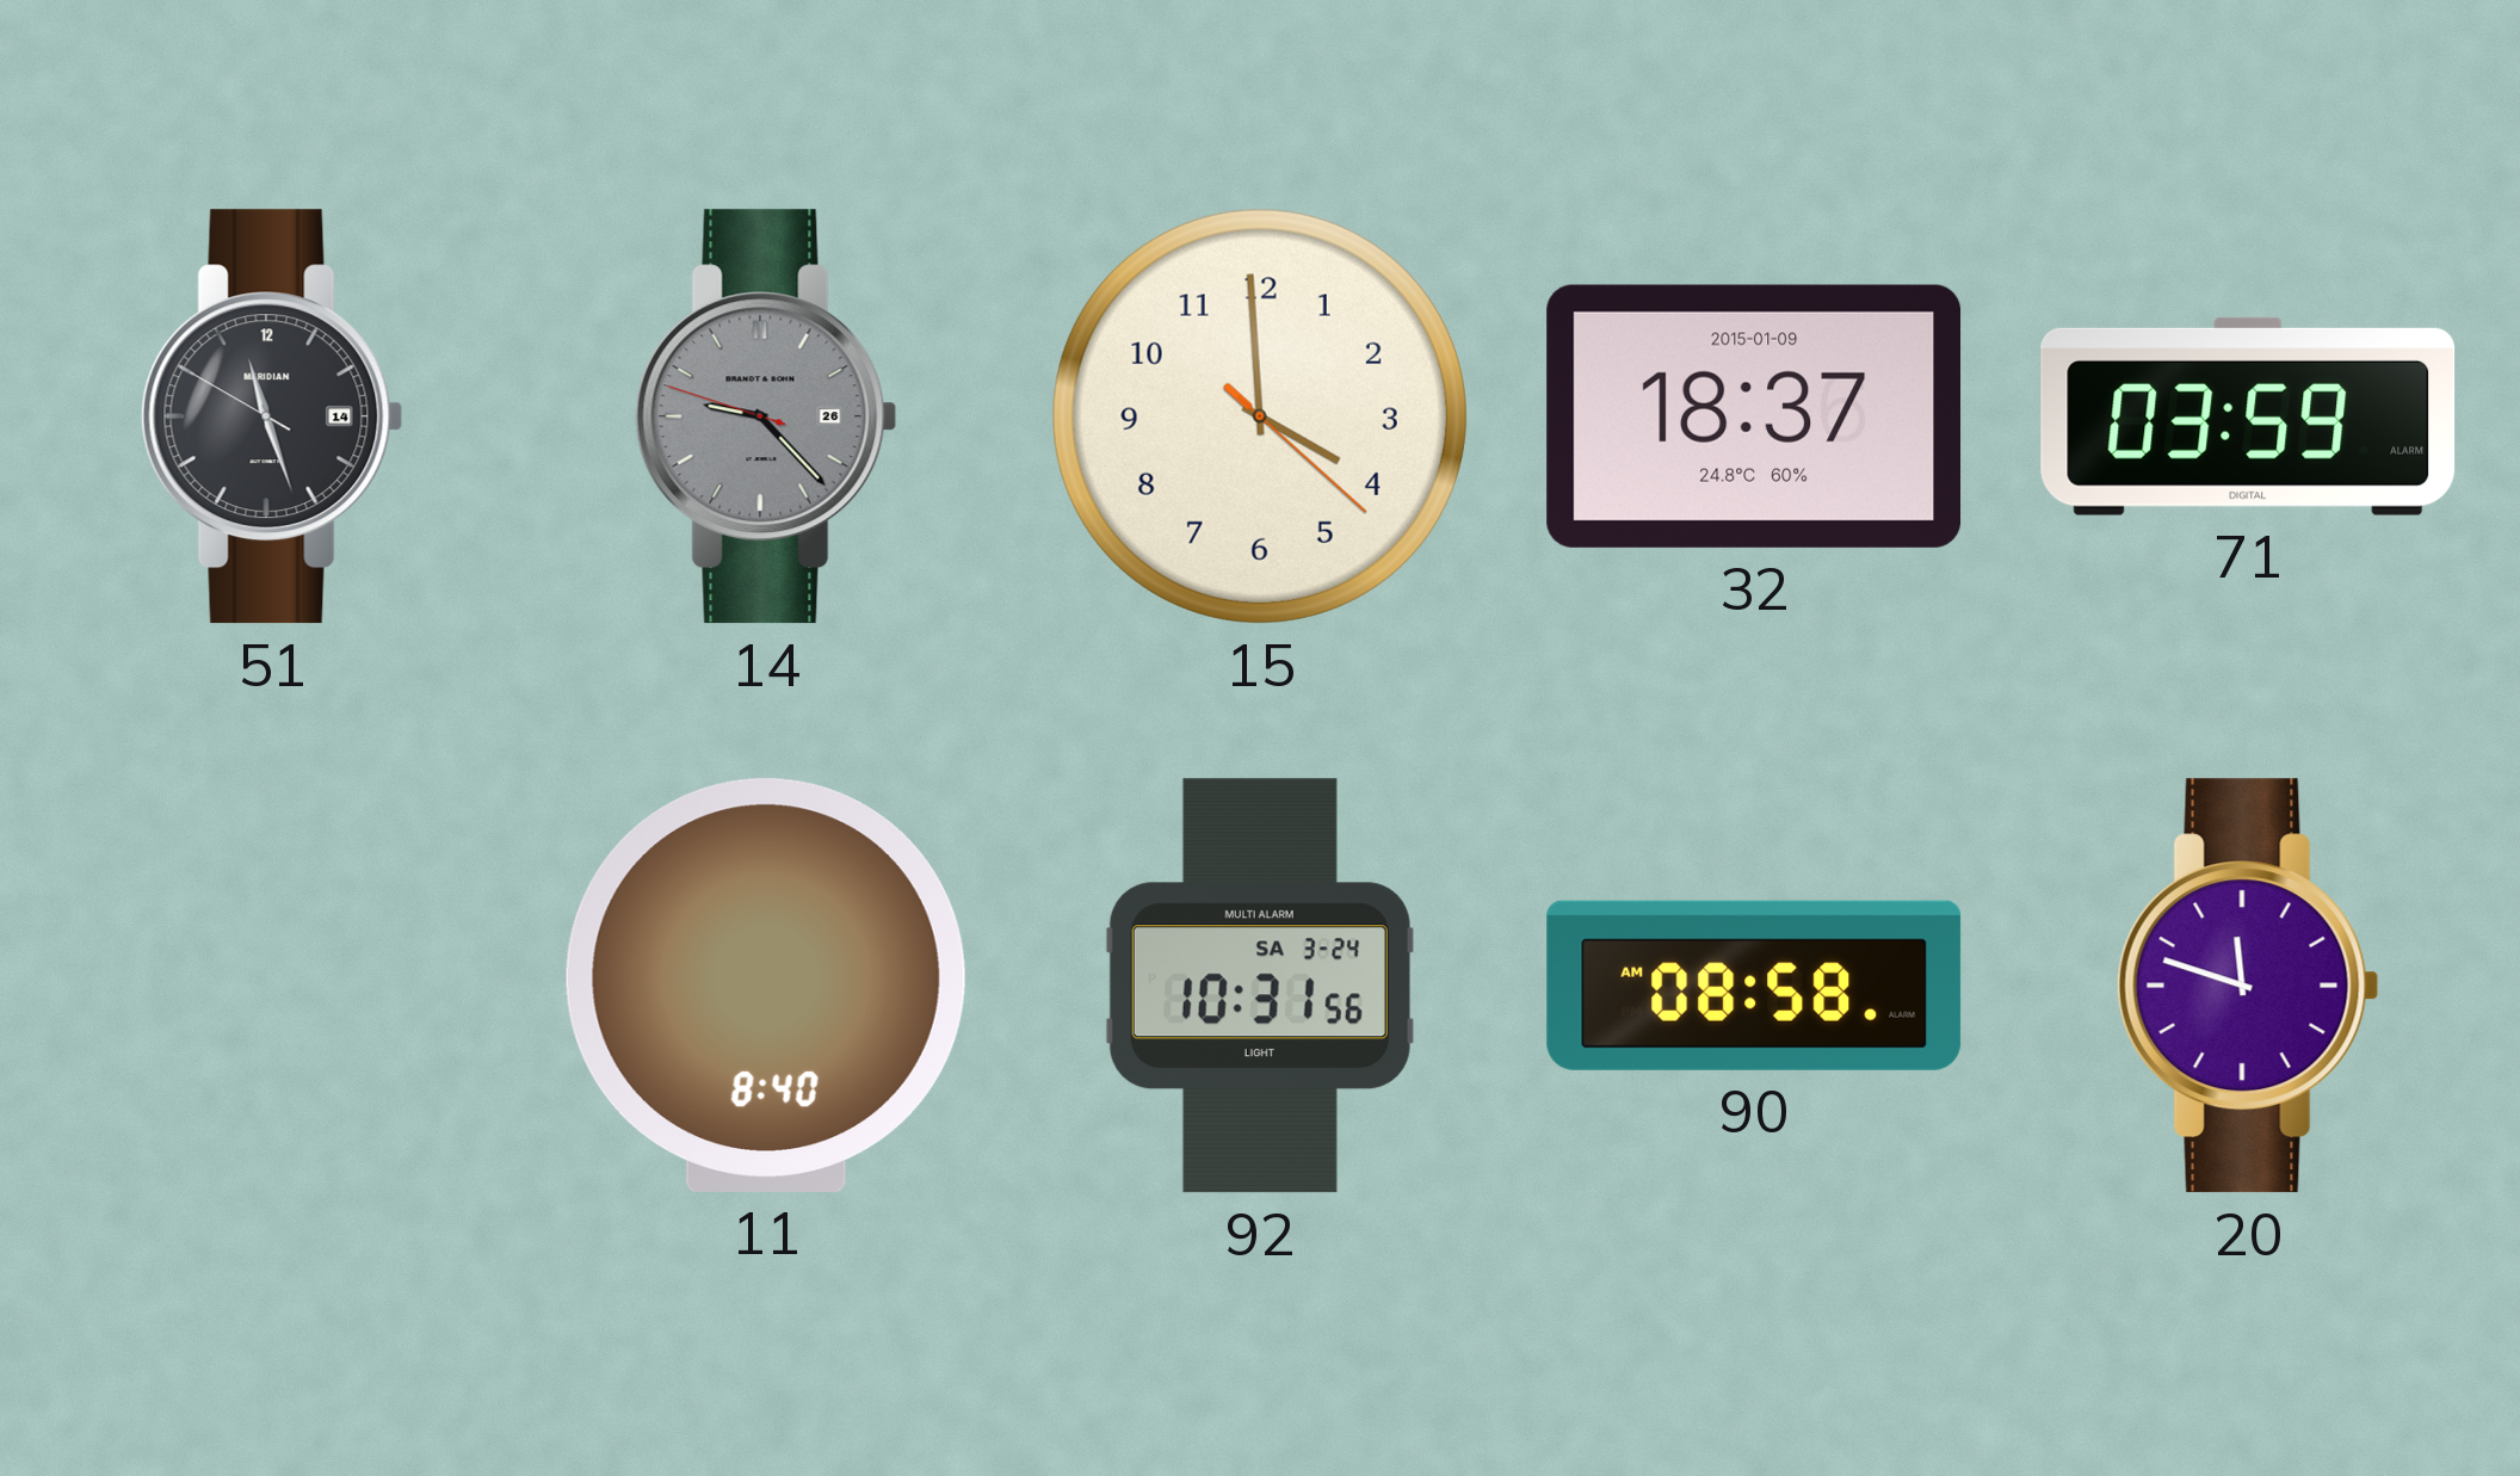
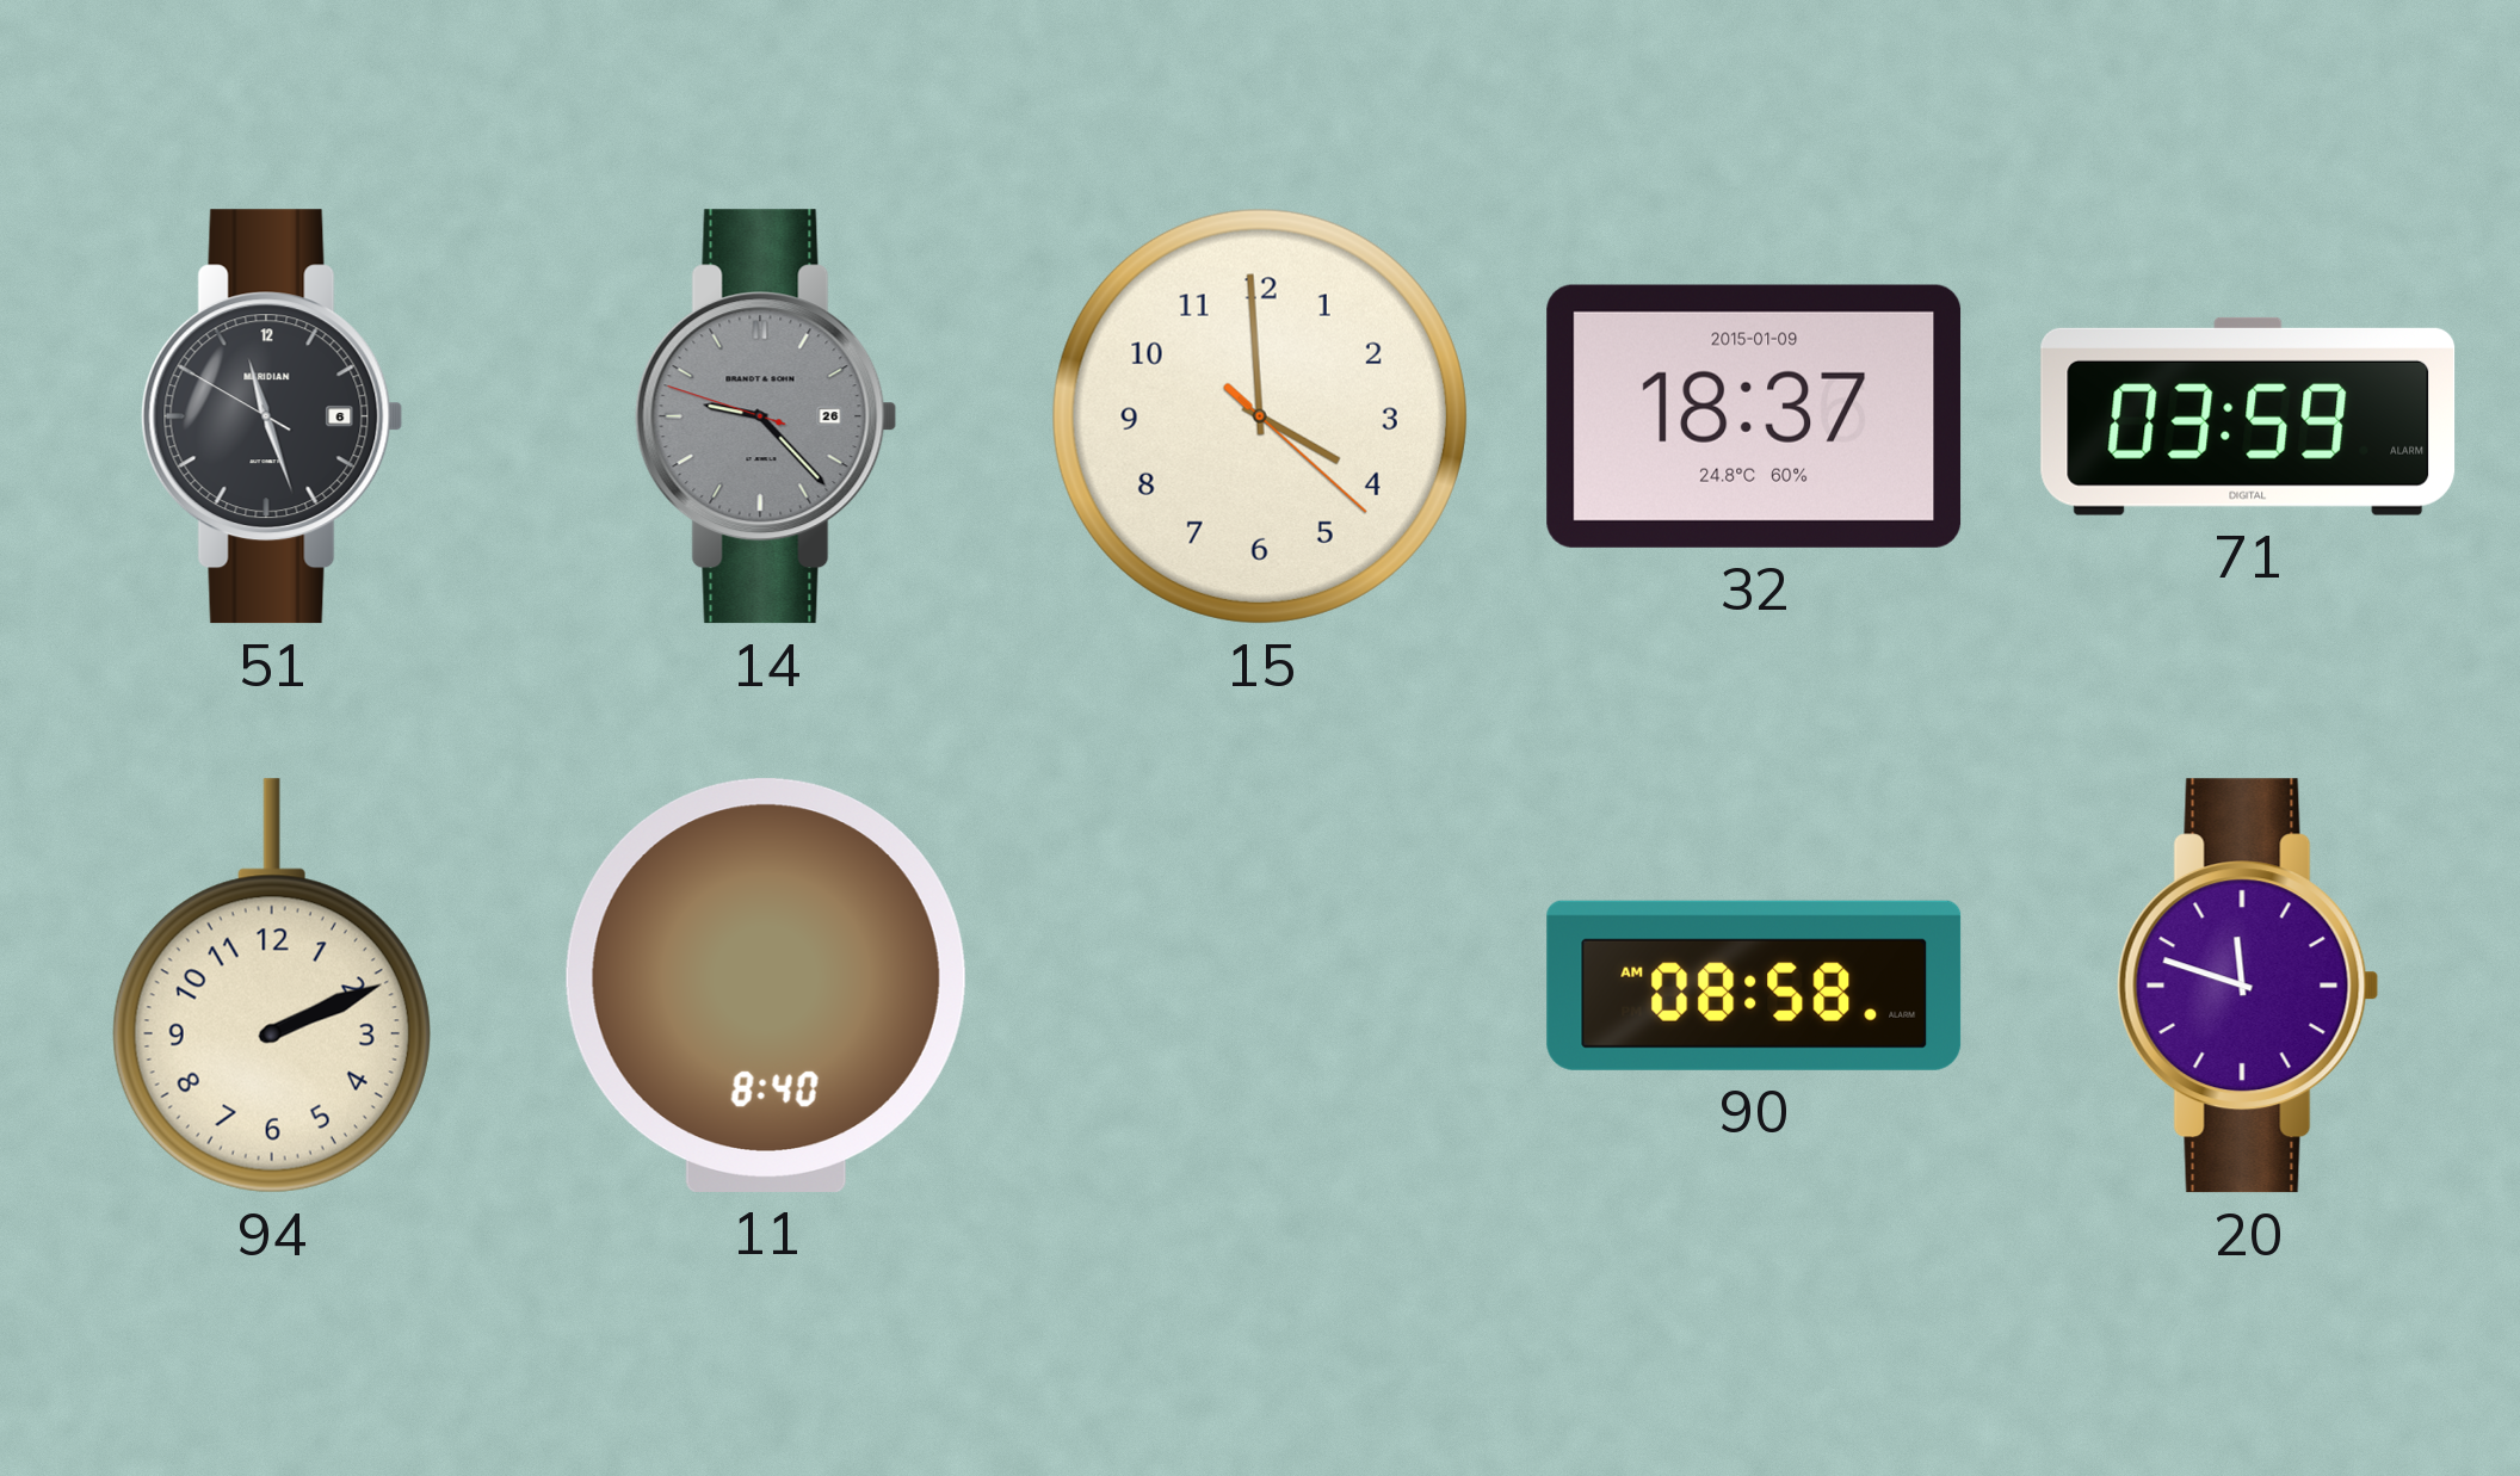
51 date: 14 -> 6
94: none -> 2:11
92: 10:31 -> none
